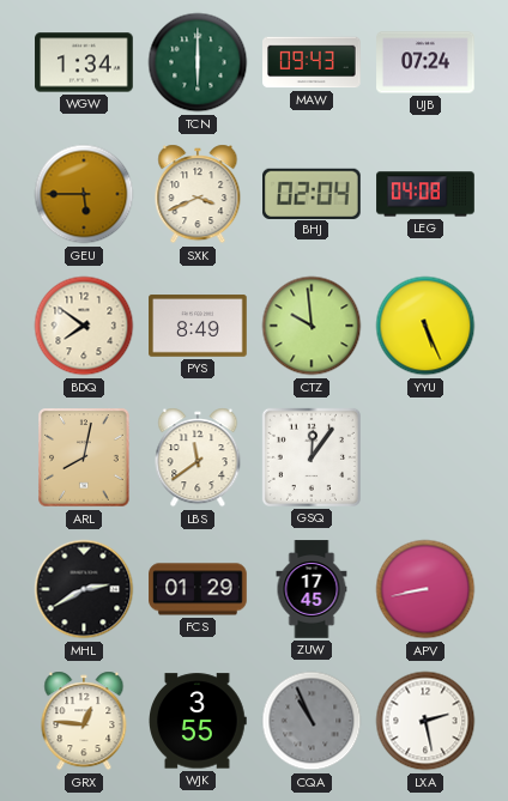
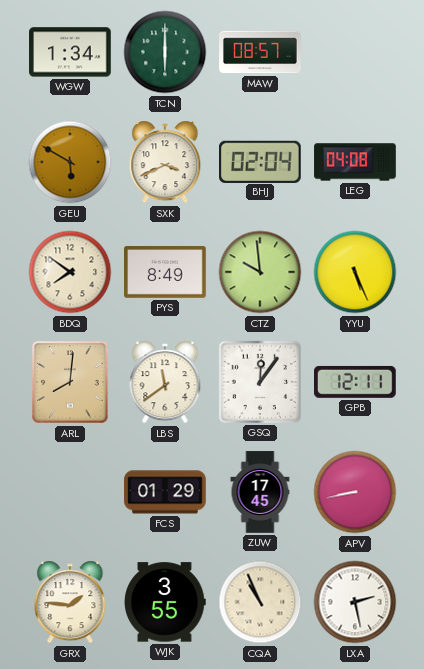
MAW: 09:43 -> 08:57
UJB: 07:24 -> none
GEU: 5:45 -> 5:50
ARL: 8:02 -> 8:01
GPB: none -> 12:11
MHL: 2:40 -> none
GRX: 12:46 -> 1:46
CQA dial: grey -> cream
